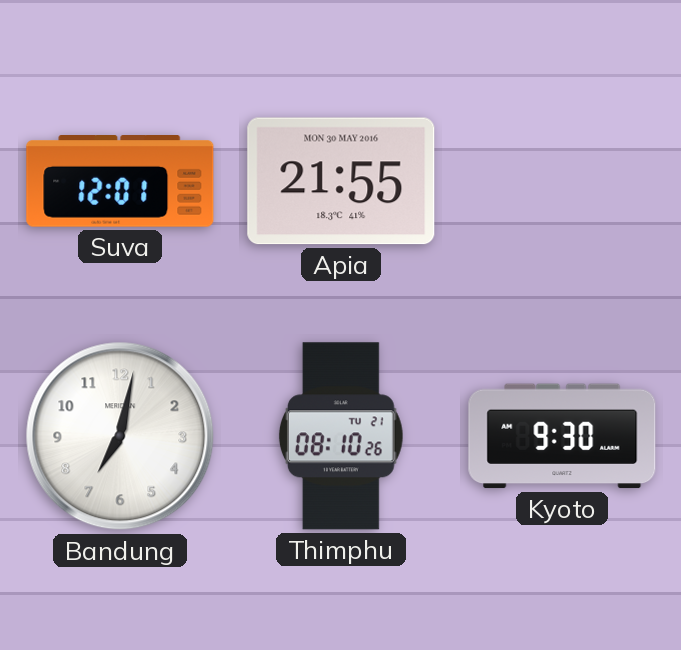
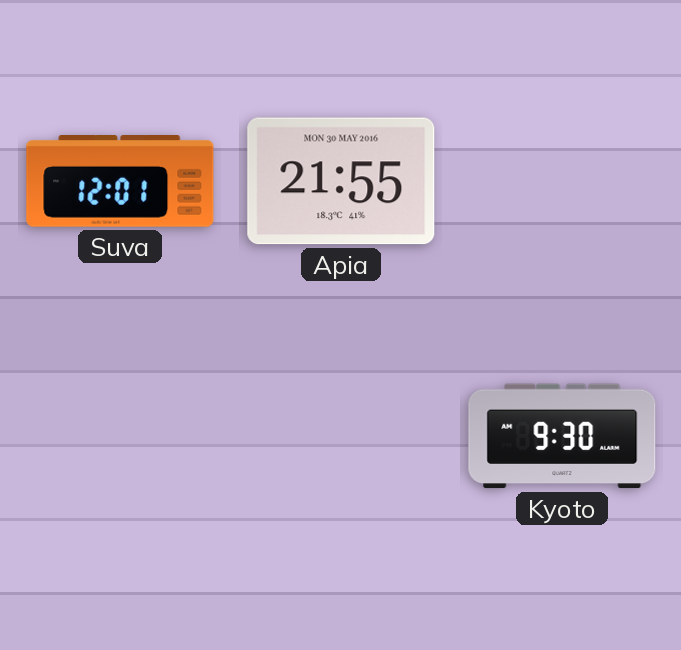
Bandung: 7:02 -> none
Thimphu: 08:10 -> none
